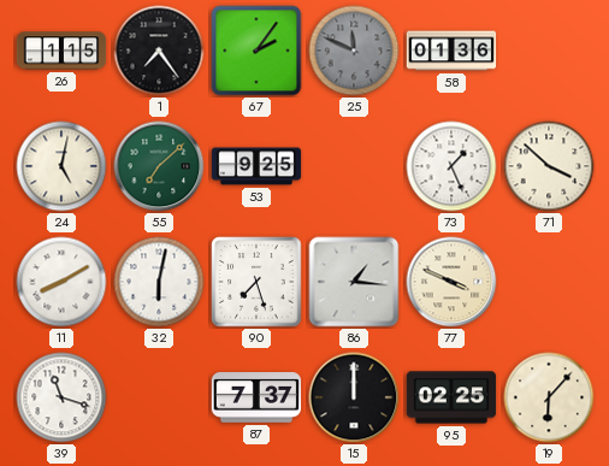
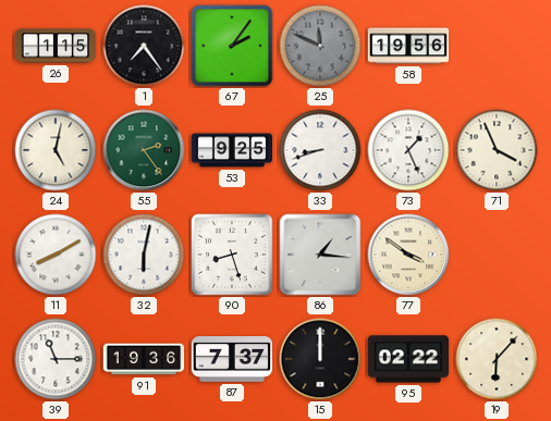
58: 01:36 -> 19:56
55: 7:08 -> 2:24
33: none -> 8:42
71: 3:52 -> 3:56
90: 7:27 -> 8:27
77: 3:49 -> 3:51
39: 11:18 -> 11:15
91: none -> 19:36
95: 02:25 -> 02:22
